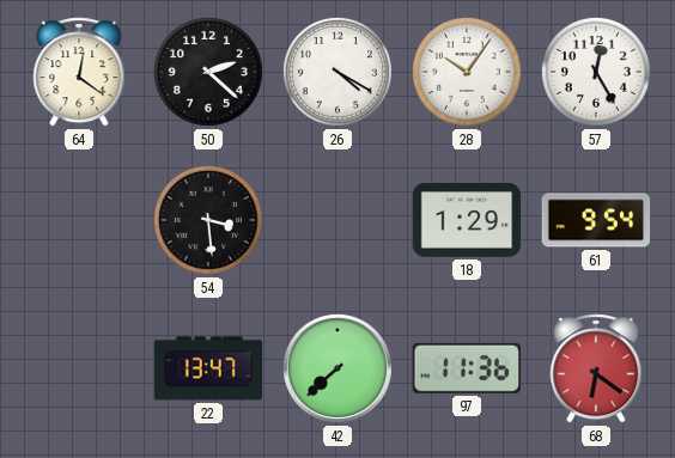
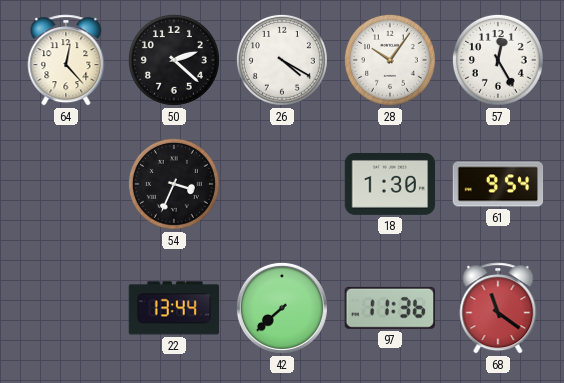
64: 12:21 -> 12:23
54: 3:29 -> 3:34
18: 1:29 -> 1:30
22: 13:47 -> 13:44
68: 6:21 -> 11:21
